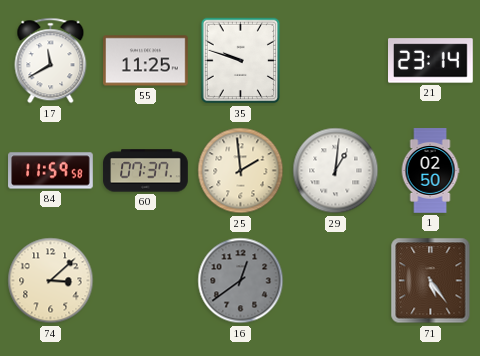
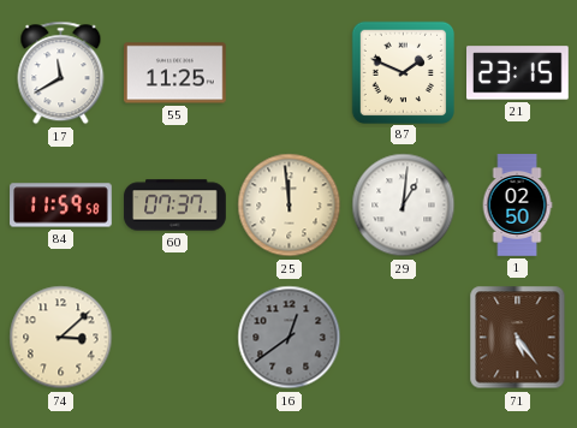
35: 9:48 -> none
87: none -> 1:49
21: 23:14 -> 23:15
25: 1:59 -> 11:59
